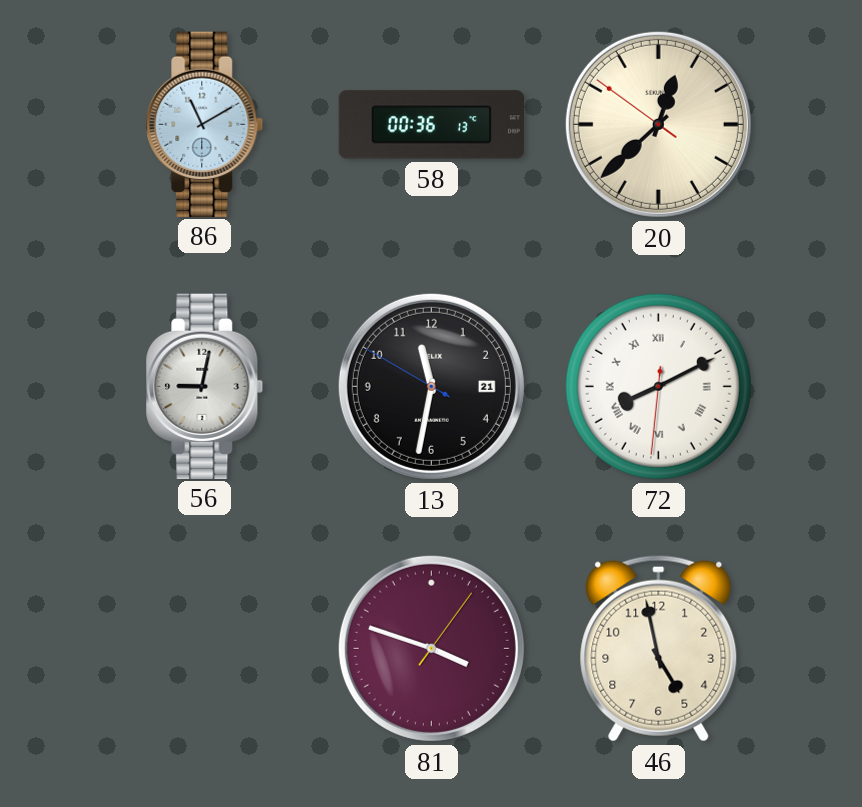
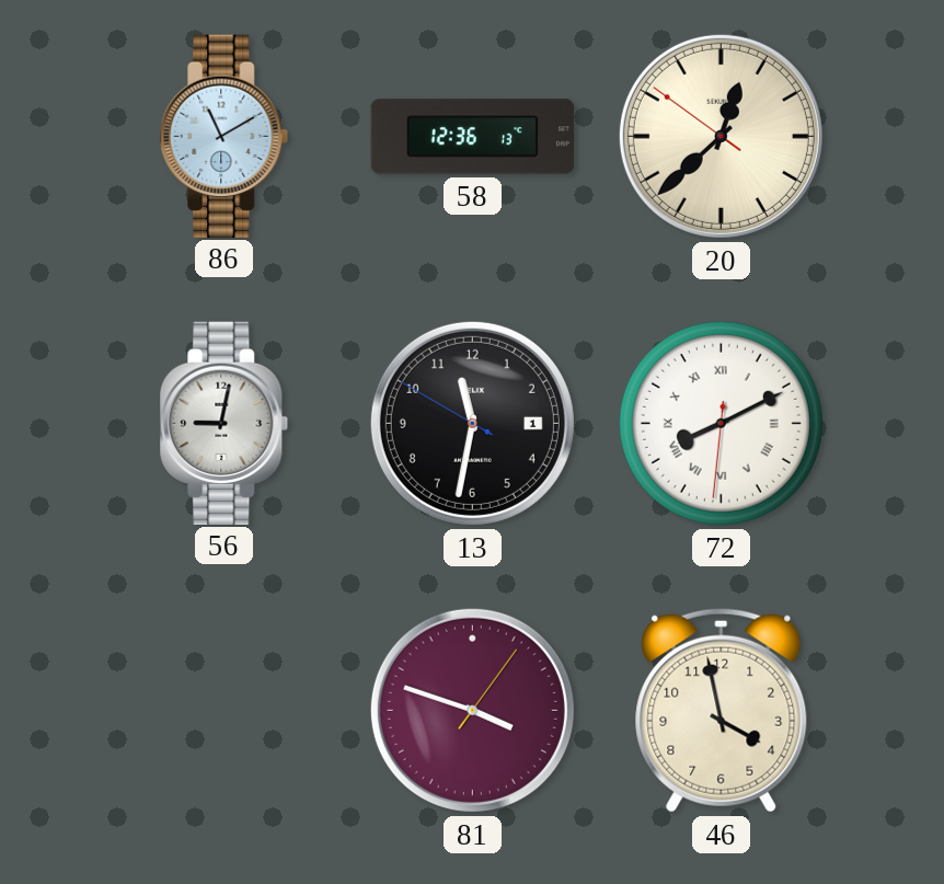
58: 00:36 -> 12:36
13 date: 21 -> 1
46: 4:58 -> 3:58
